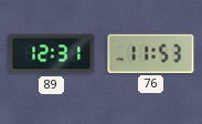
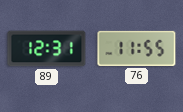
76: 11:53 -> 11:55
